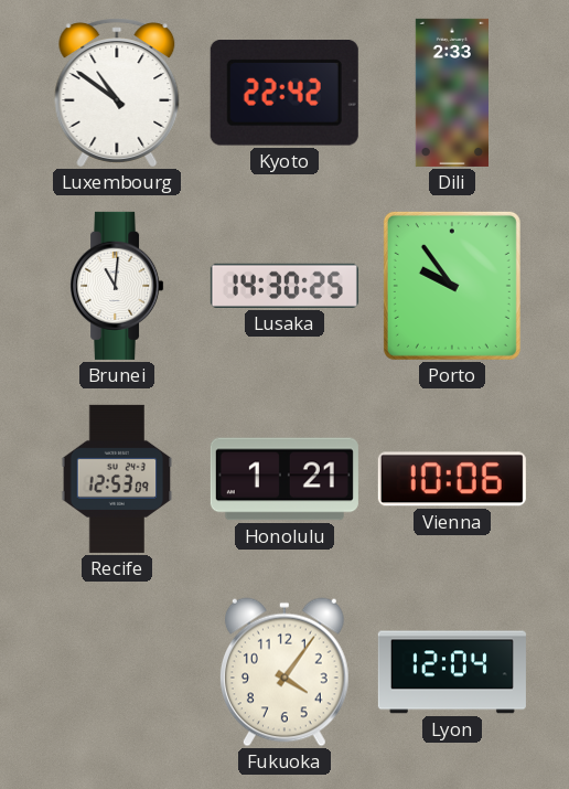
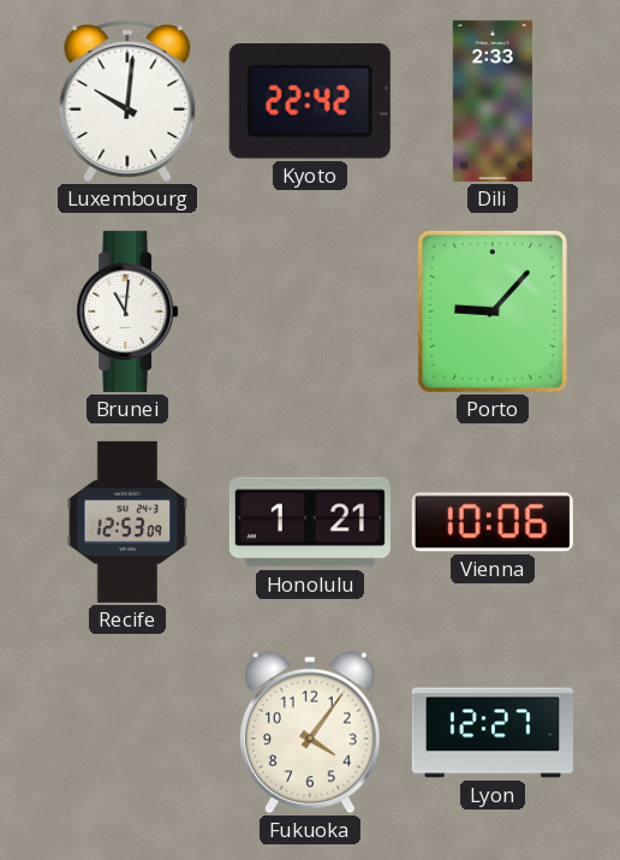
Luxembourg: 10:51 -> 10:01
Lusaka: 14:30 -> none
Porto: 9:54 -> 9:07
Lyon: 12:04 -> 12:27
